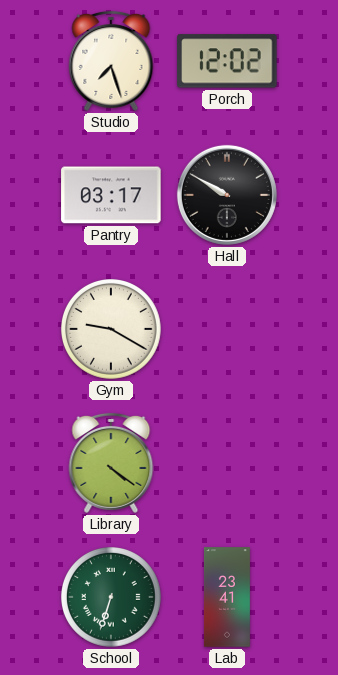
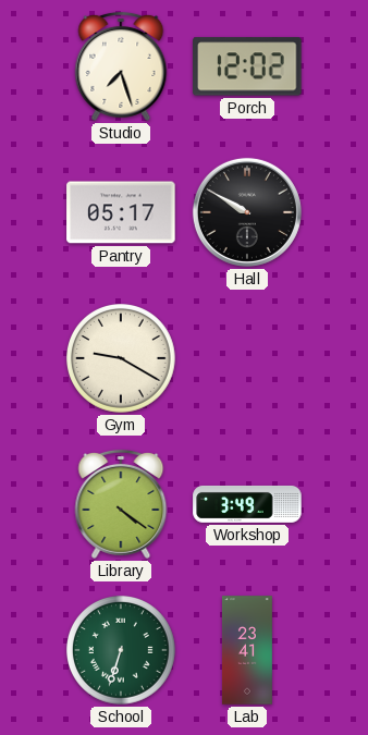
Pantry: 03:17 -> 05:17
Workshop: none -> 3:49
